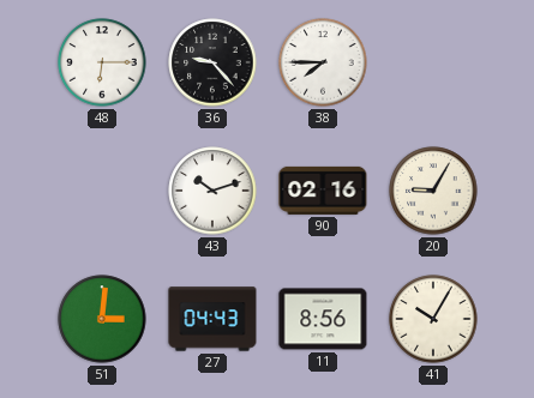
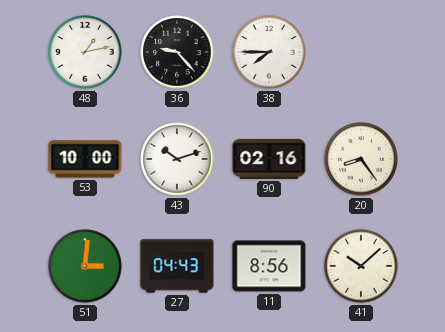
48: 6:15 -> 1:13
53: none -> 10:00
20: 9:05 -> 8:24
41: 10:05 -> 10:08
